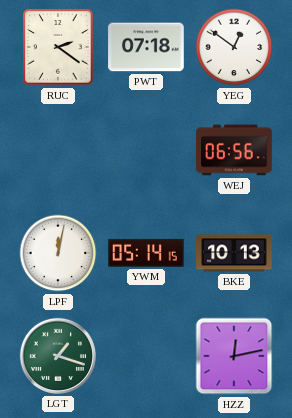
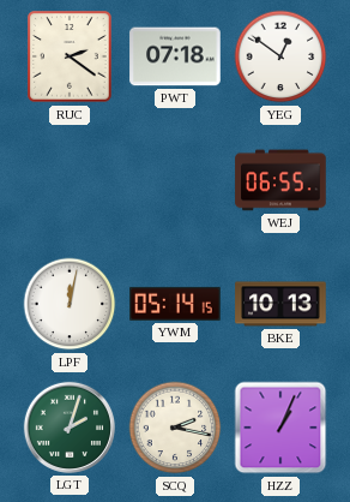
WEJ: 06:56 -> 06:55
LGT: 1:18 -> 2:03
SCQ: none -> 2:17
HZZ: 12:13 -> 1:04
